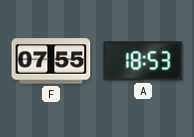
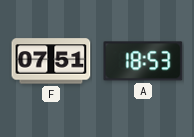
F: 07:55 -> 07:51
